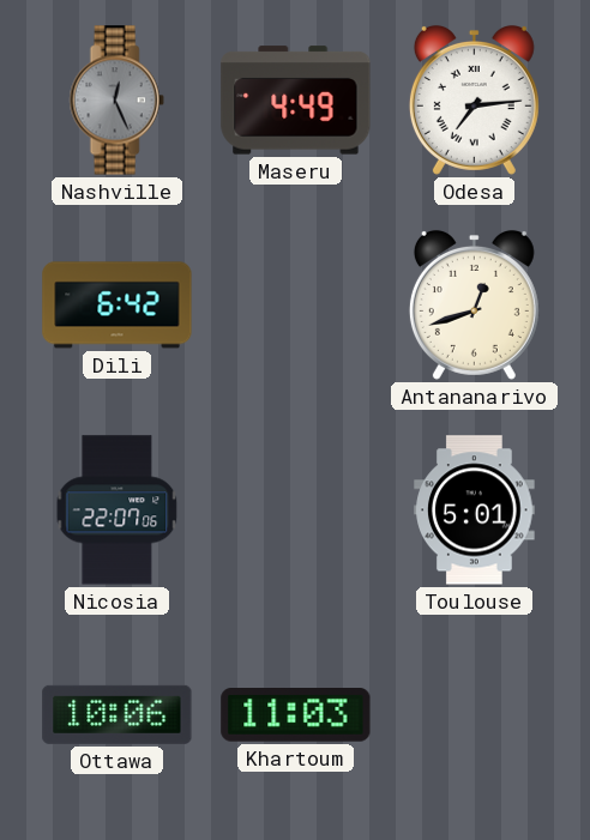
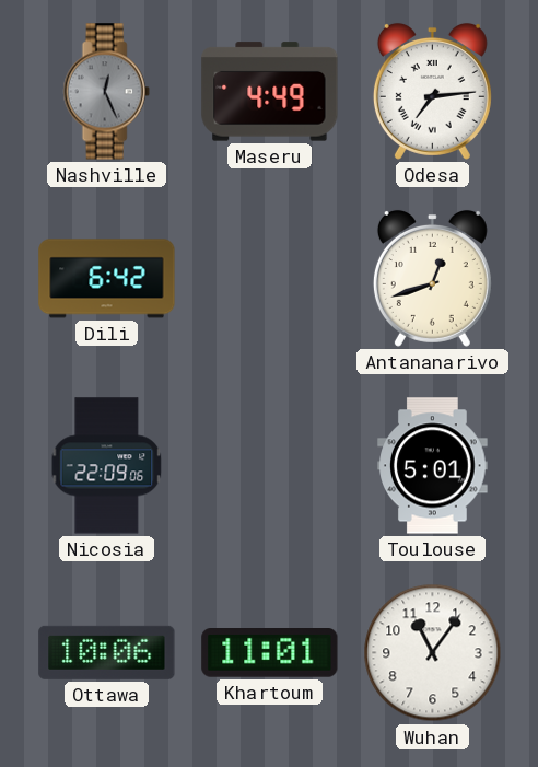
Nicosia: 22:07 -> 22:09
Khartoum: 11:03 -> 11:01
Wuhan: none -> 11:06
